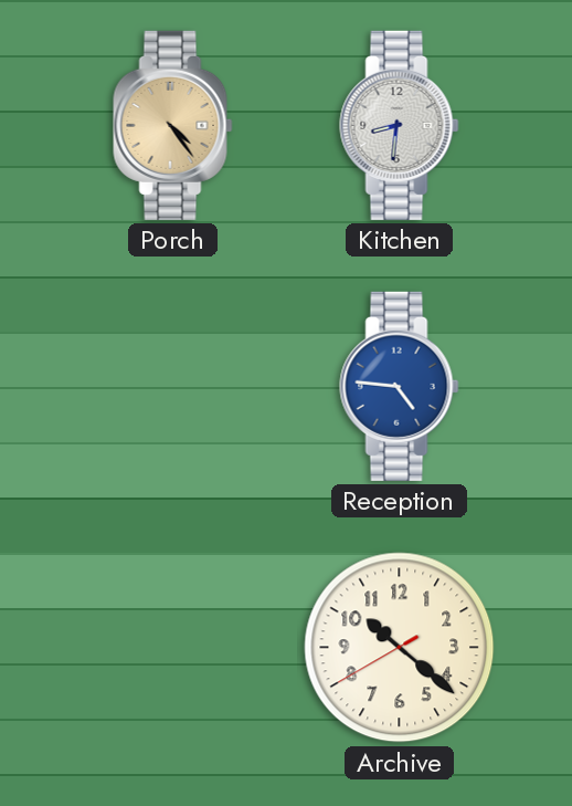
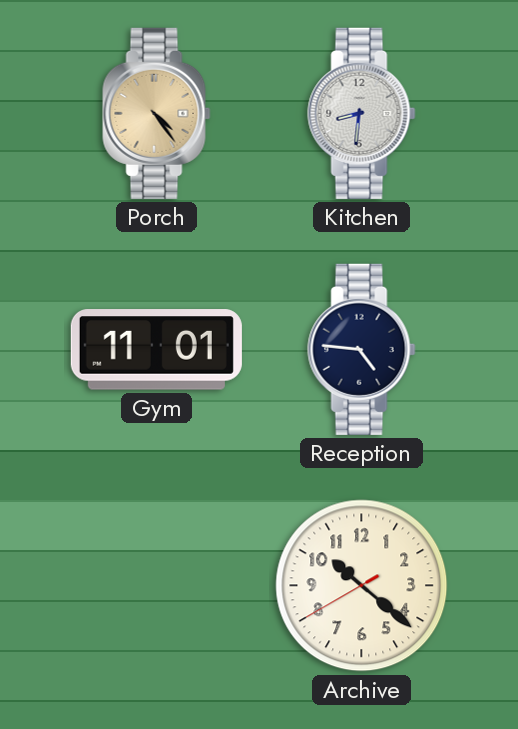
Gym: none -> 11:01
Reception dial: blue -> navy
